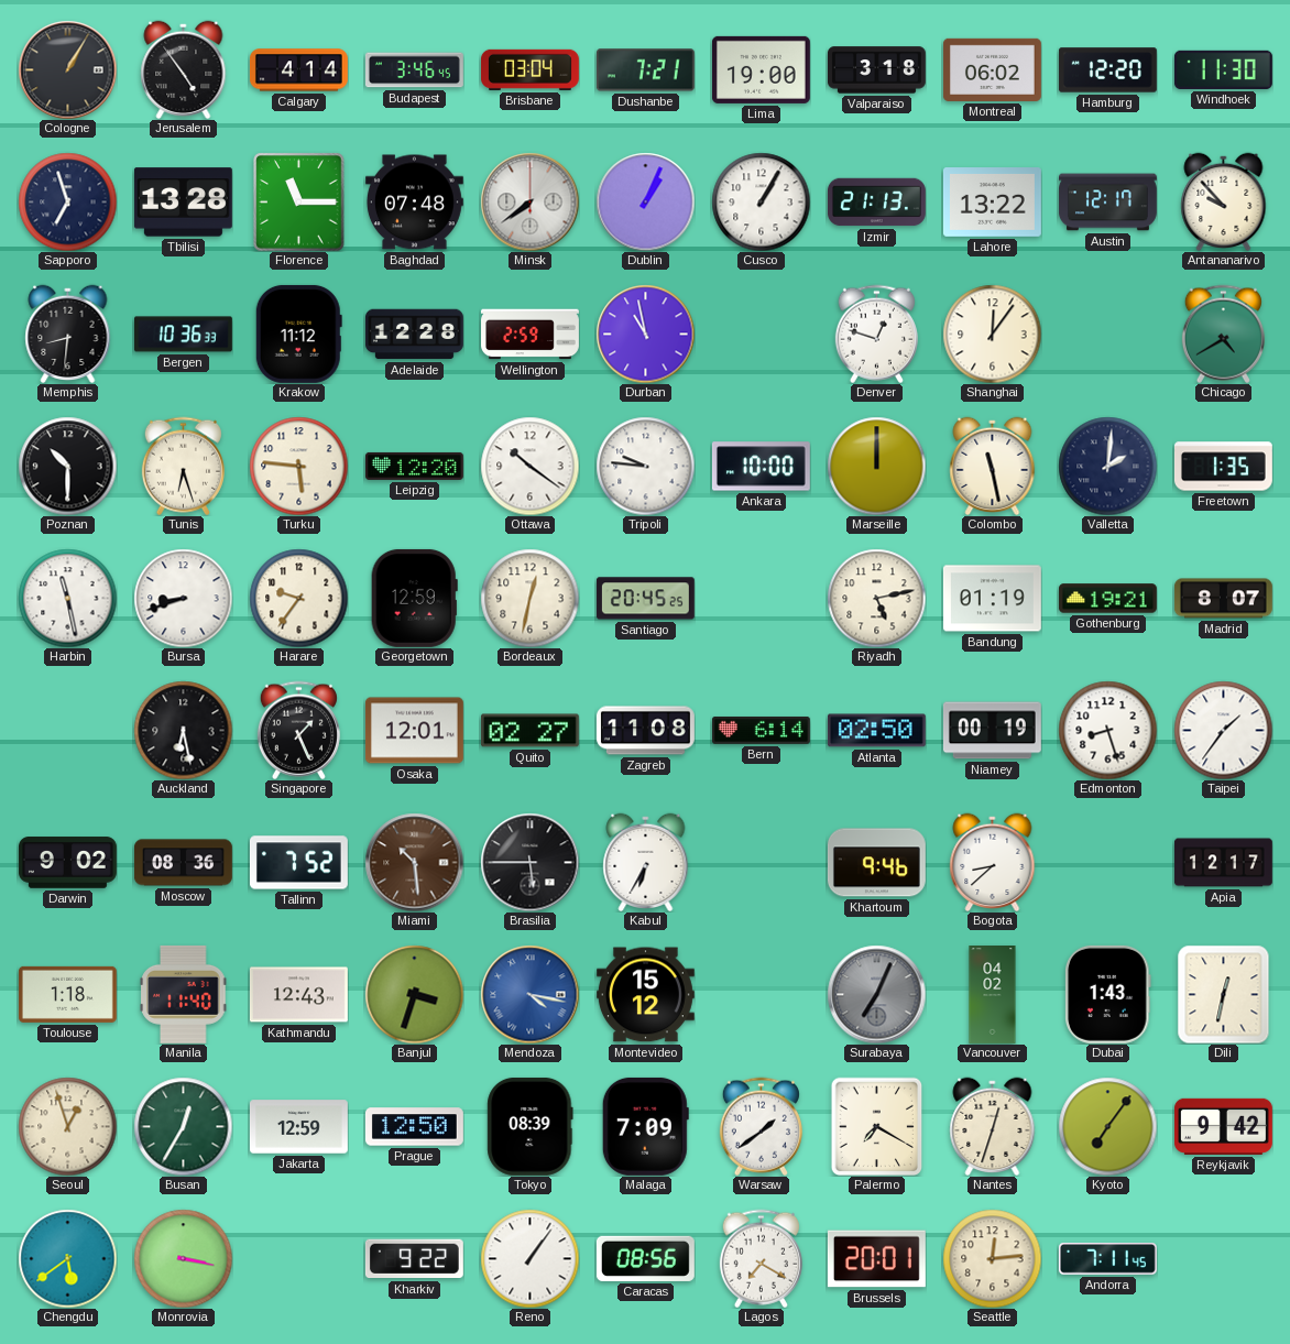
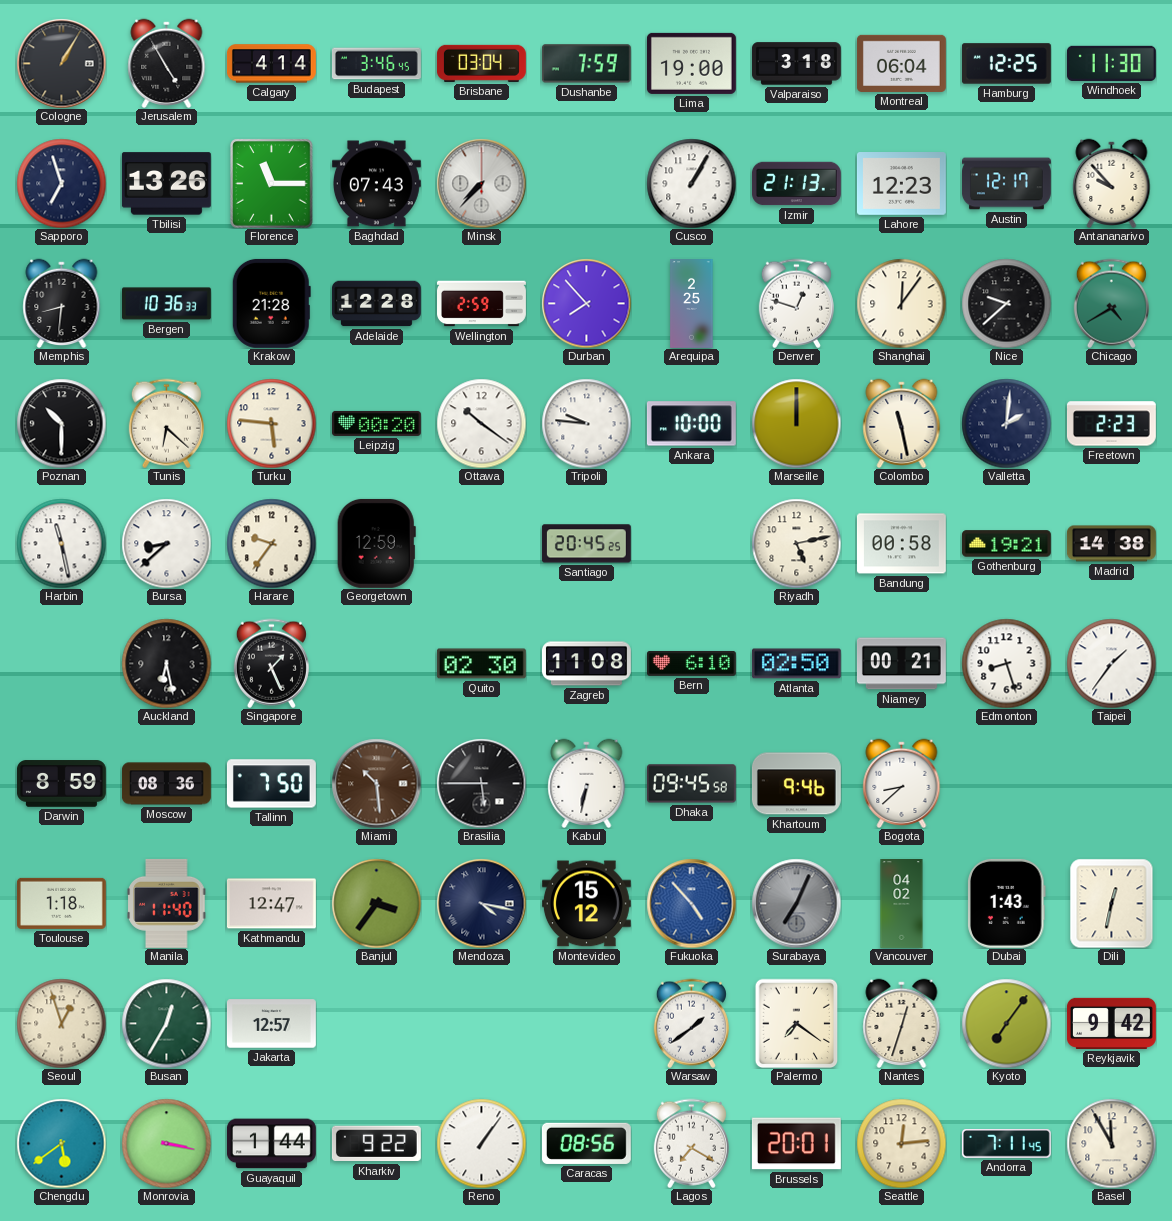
Jerusalem: 4:54 -> 4:55
Dushanbe: 7:21 -> 7:59
Montreal: 06:02 -> 06:04
Hamburg: 12:20 -> 12:25
Tbilisi: 13:28 -> 13:26
Baghdad: 07:48 -> 07:43
Minsk: 7:39 -> 7:37
Dublin: 1:04 -> none
Lahore: 13:22 -> 12:23
Krakow: 11:12 -> 21:28
Durban: 10:58 -> 7:53
Arequipa: none -> 2:25
Nice: none -> 9:38
Tunis: 6:27 -> 6:22
Leipzig: 12:20 -> 00:20
Freetown: 1:35 -> 2:23
Bursa: 8:42 -> 8:38
Bordeaux: 12:32 -> none
Bandung: 01:19 -> 00:58
Madrid: 8:07 -> 14:38
Osaka: 12:01 -> none
Quito: 02:27 -> 02:30
Bern: 6:14 -> 6:10
Niamey: 00:19 -> 00:21
Darwin: 9:02 -> 8:59
Tallinn: 7:52 -> 7:50
Kabul: 6:35 -> 6:32
Dhaka: none -> 09:45
Apia: 12:17 -> none
Kathmandu: 12:43 -> 12:47
Banjul: 3:33 -> 3:36
Mendoza dial: blue -> navy
Fukuoka: none -> 4:53
Jakarta: 12:59 -> 12:57
Prague: 12:50 -> none
Tokyo: 08:39 -> none
Malaga: 7:09 -> none
Palermo: 7:20 -> 7:21
Guayaquil: none -> 1:44
Basel: none -> 11:55
